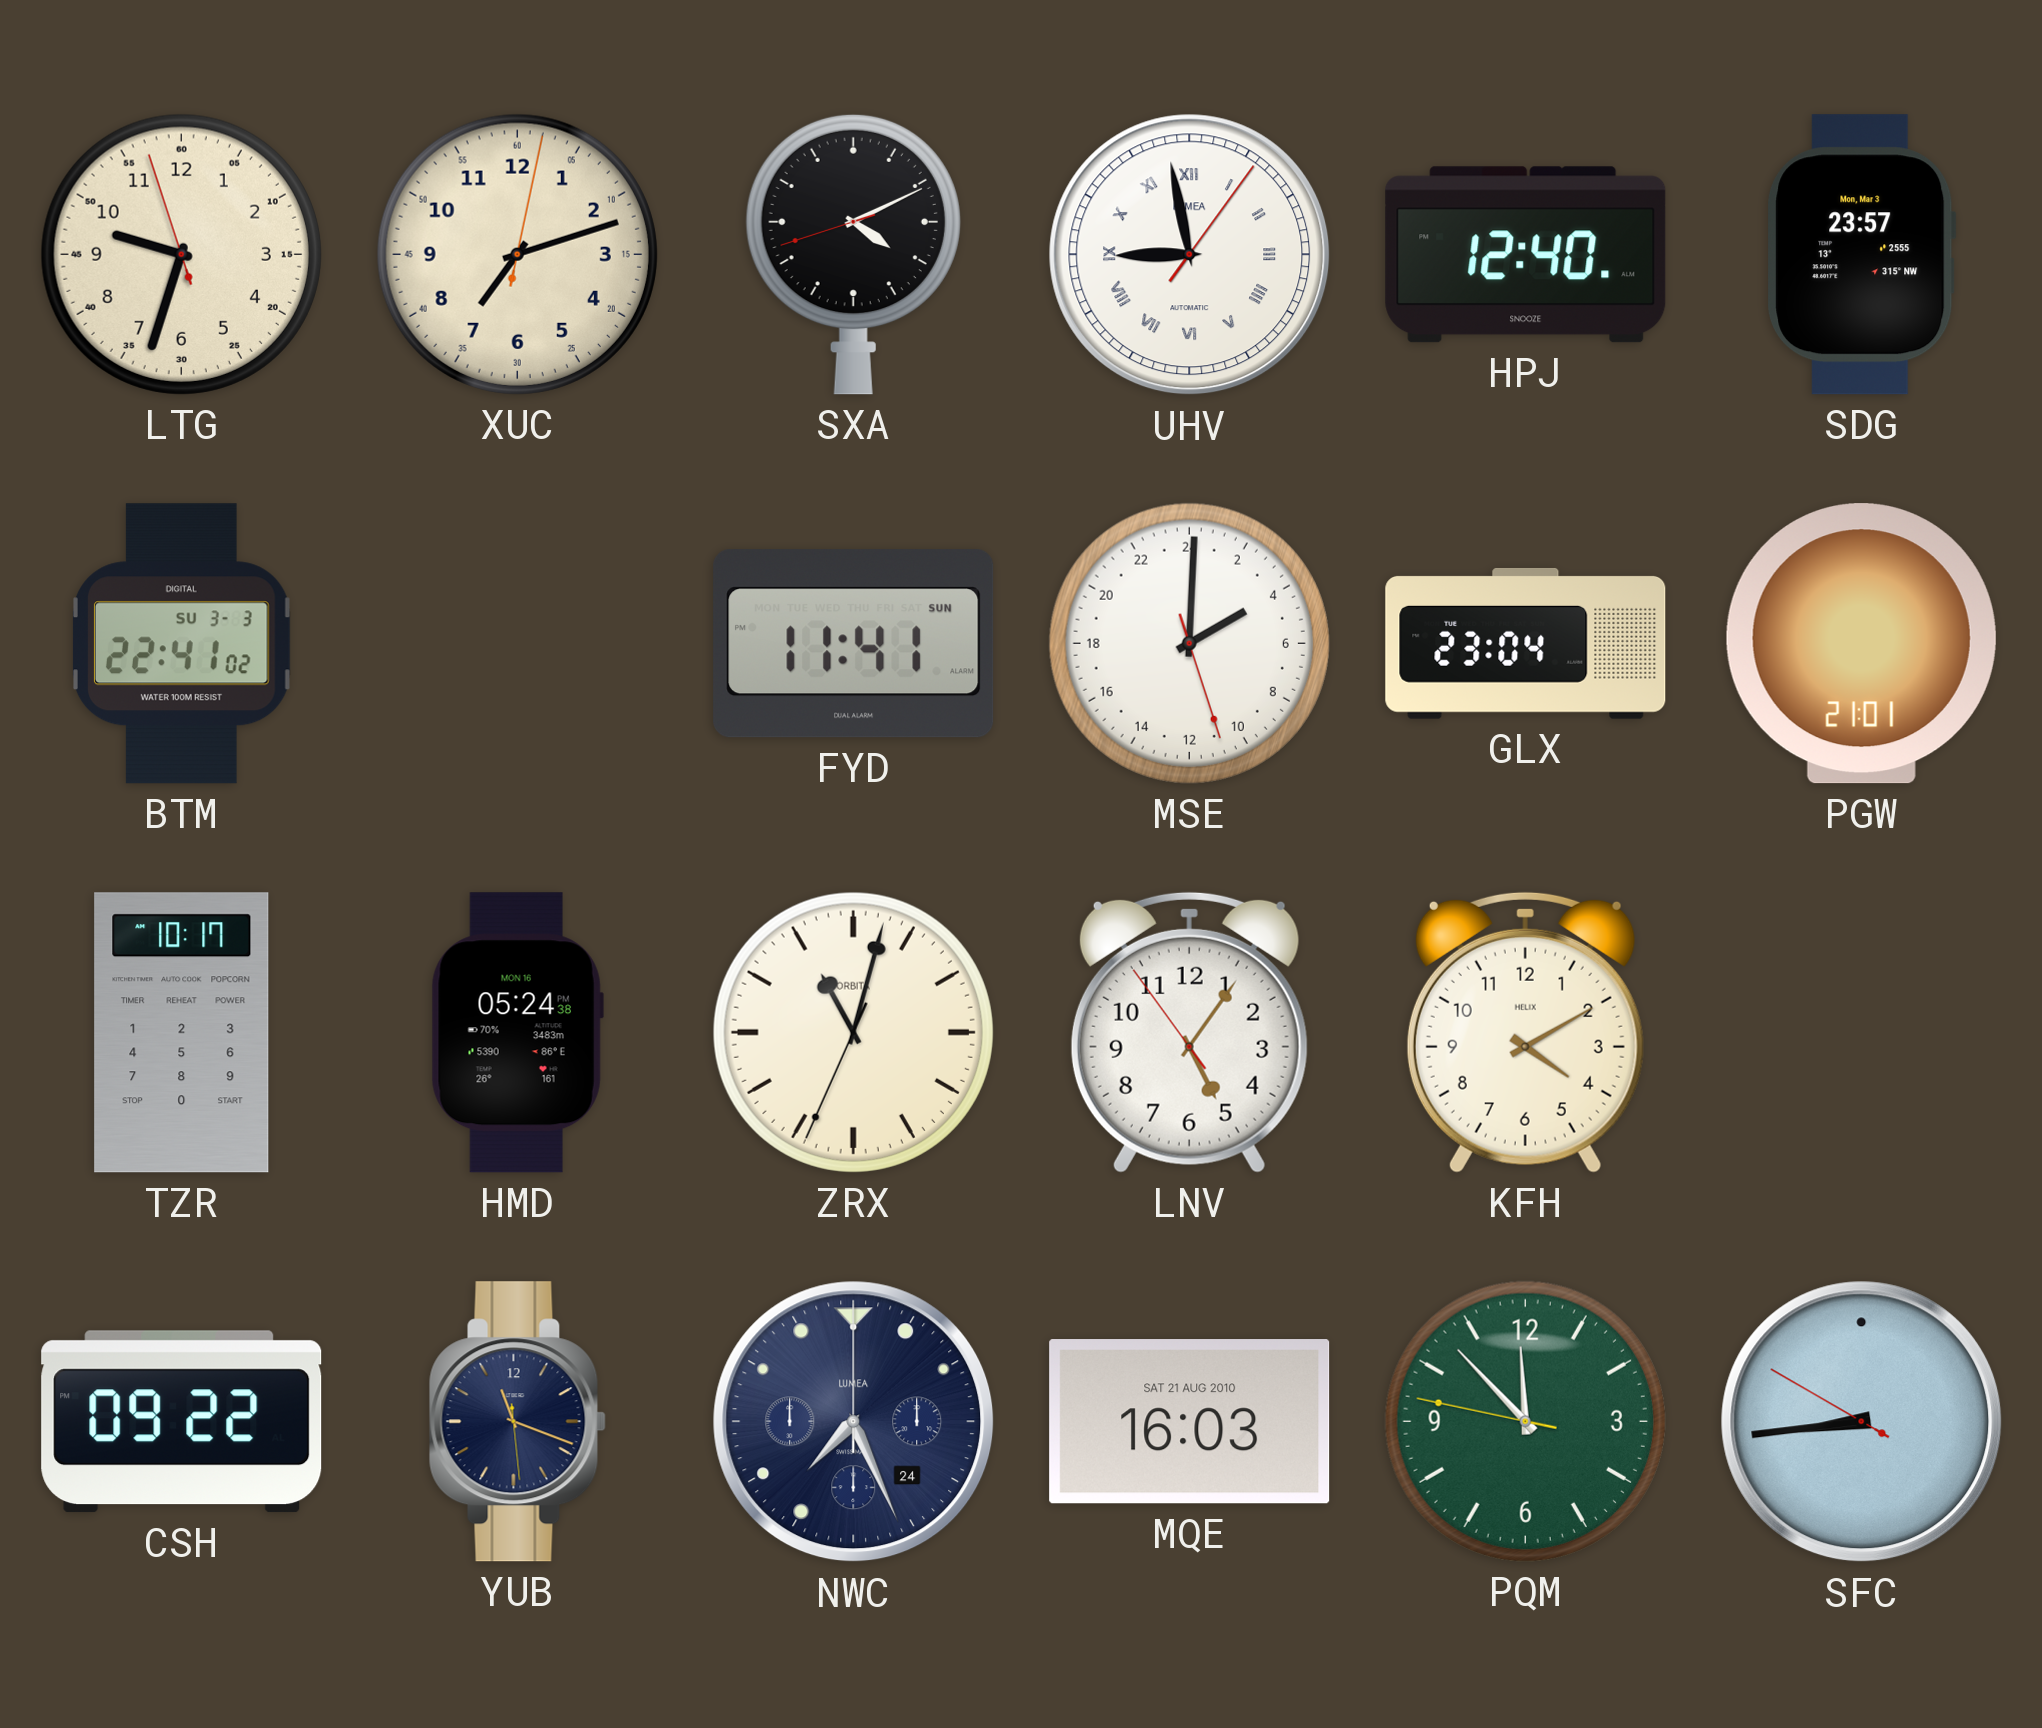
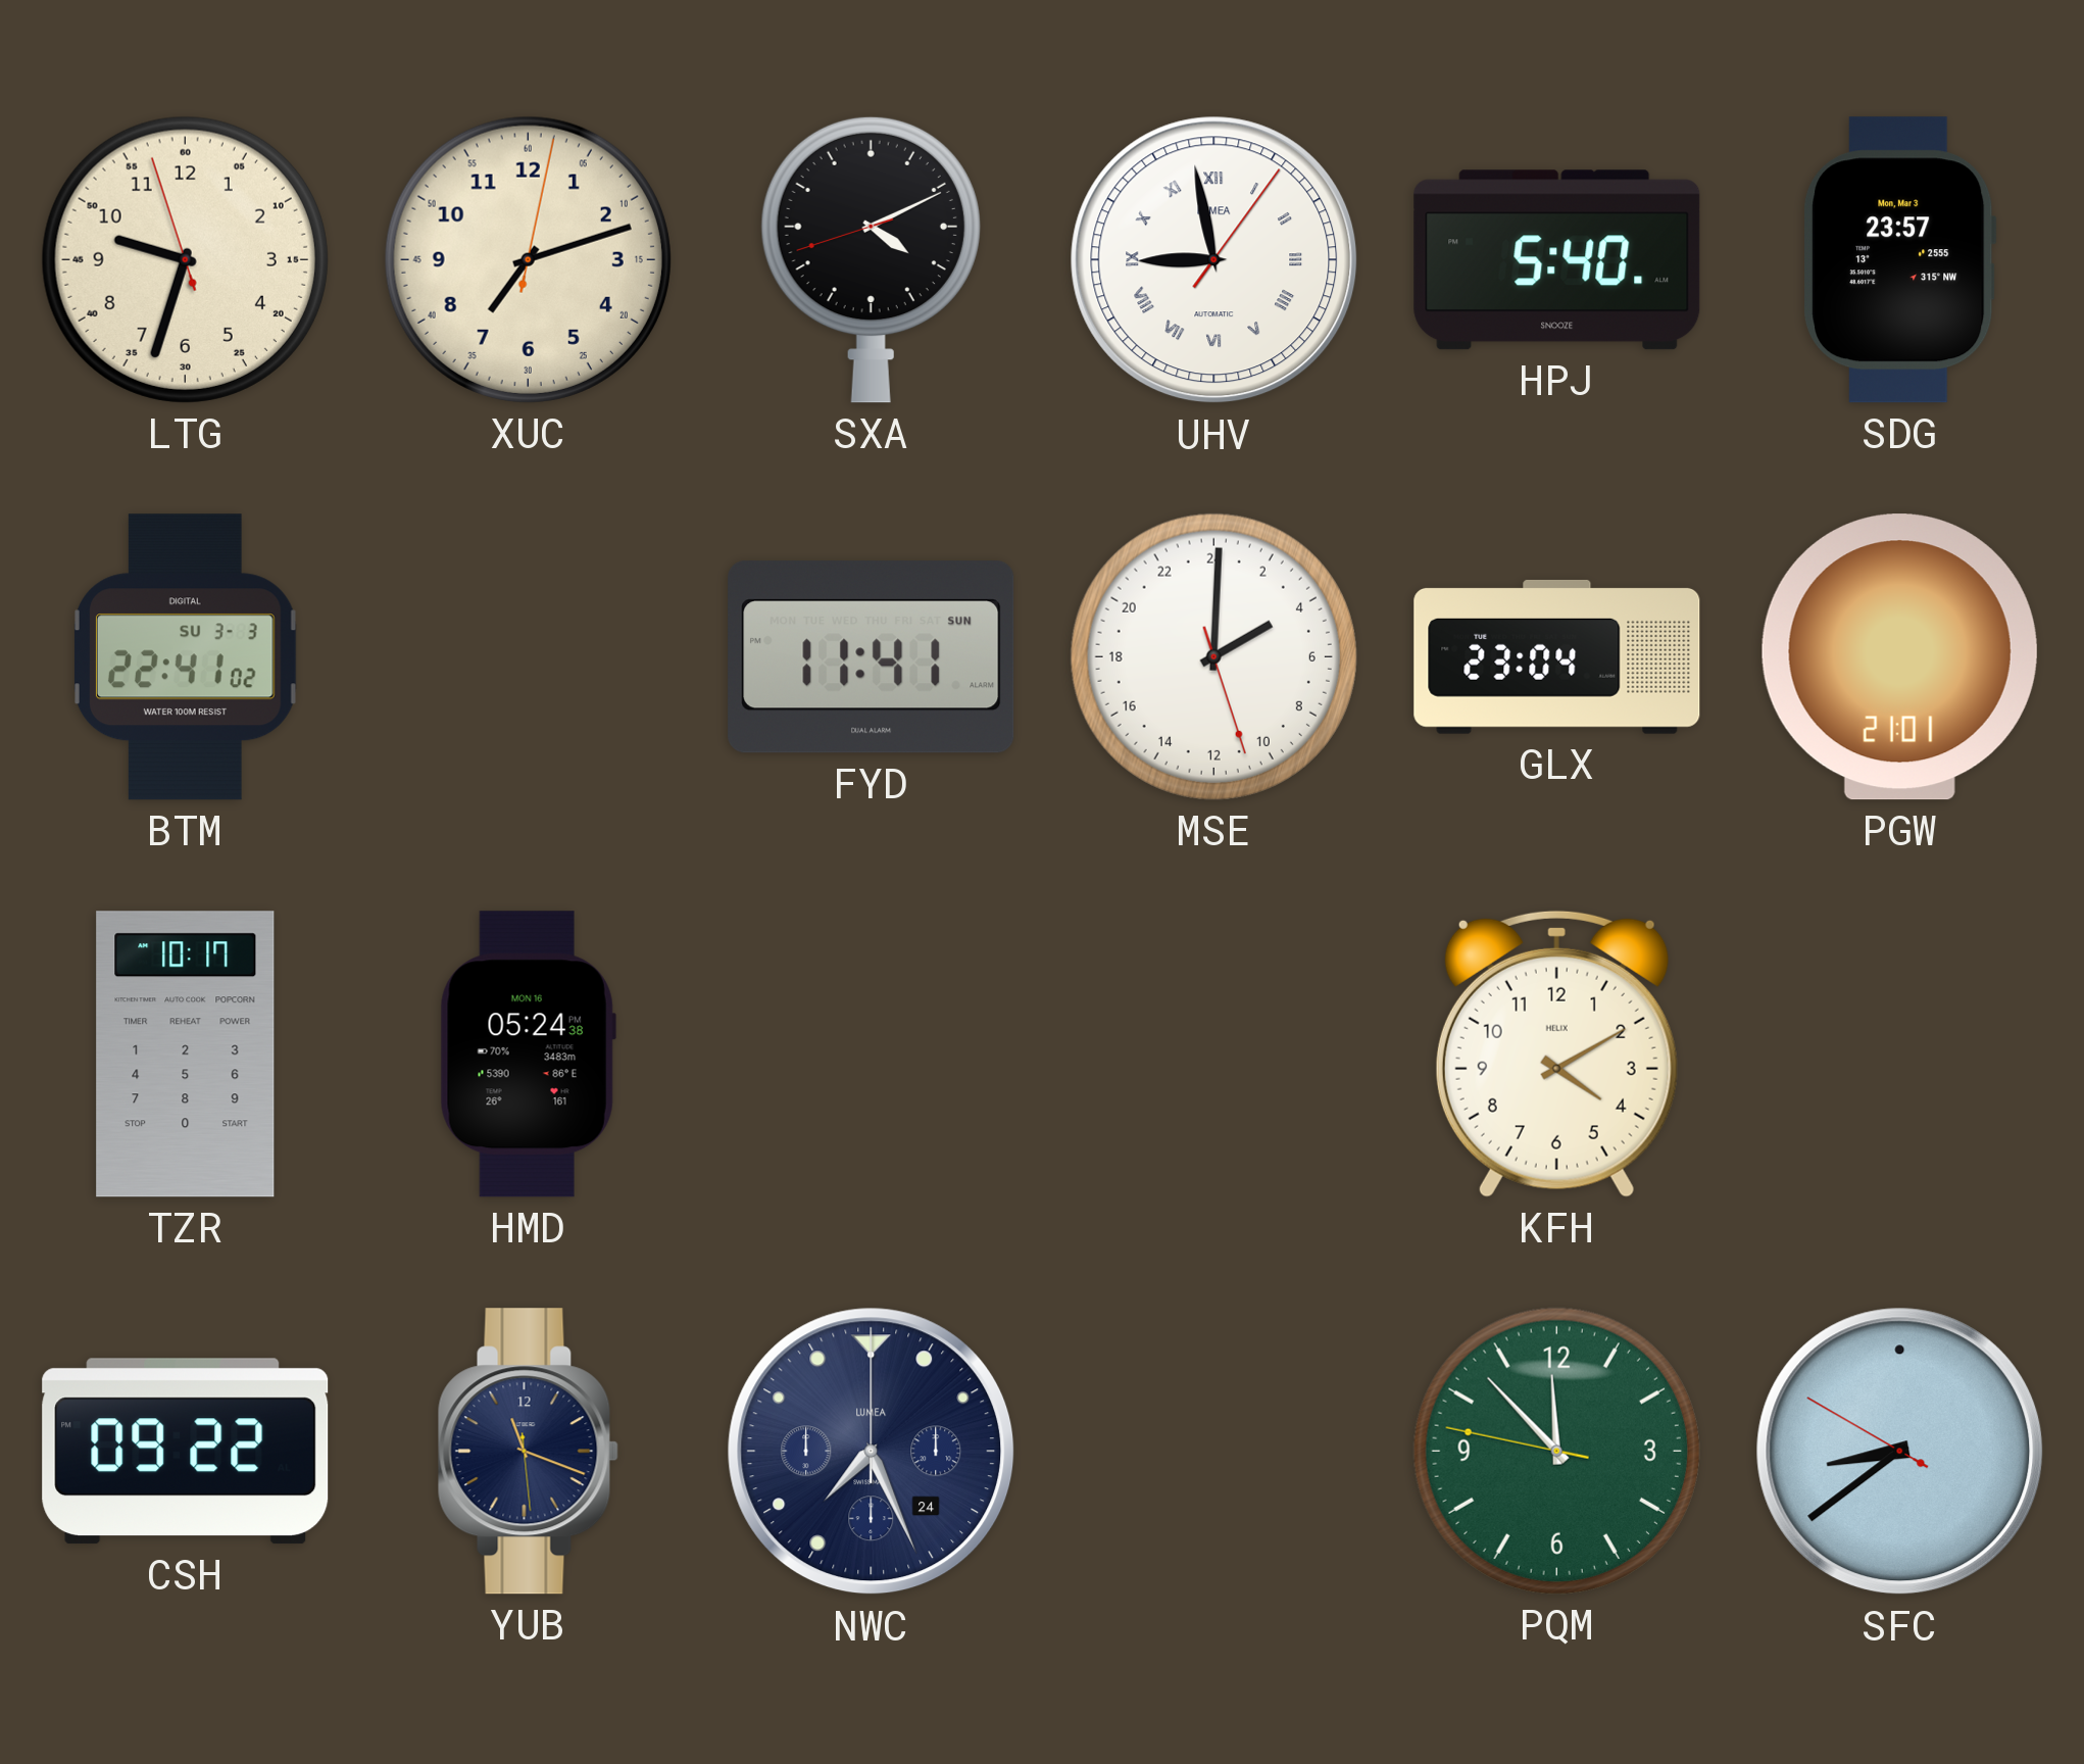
HPJ: 12:40 -> 5:40
ZRX: 11:02 -> none
LNV: 5:05 -> none
MQE: 16:03 -> none
SFC: 8:43 -> 8:38
